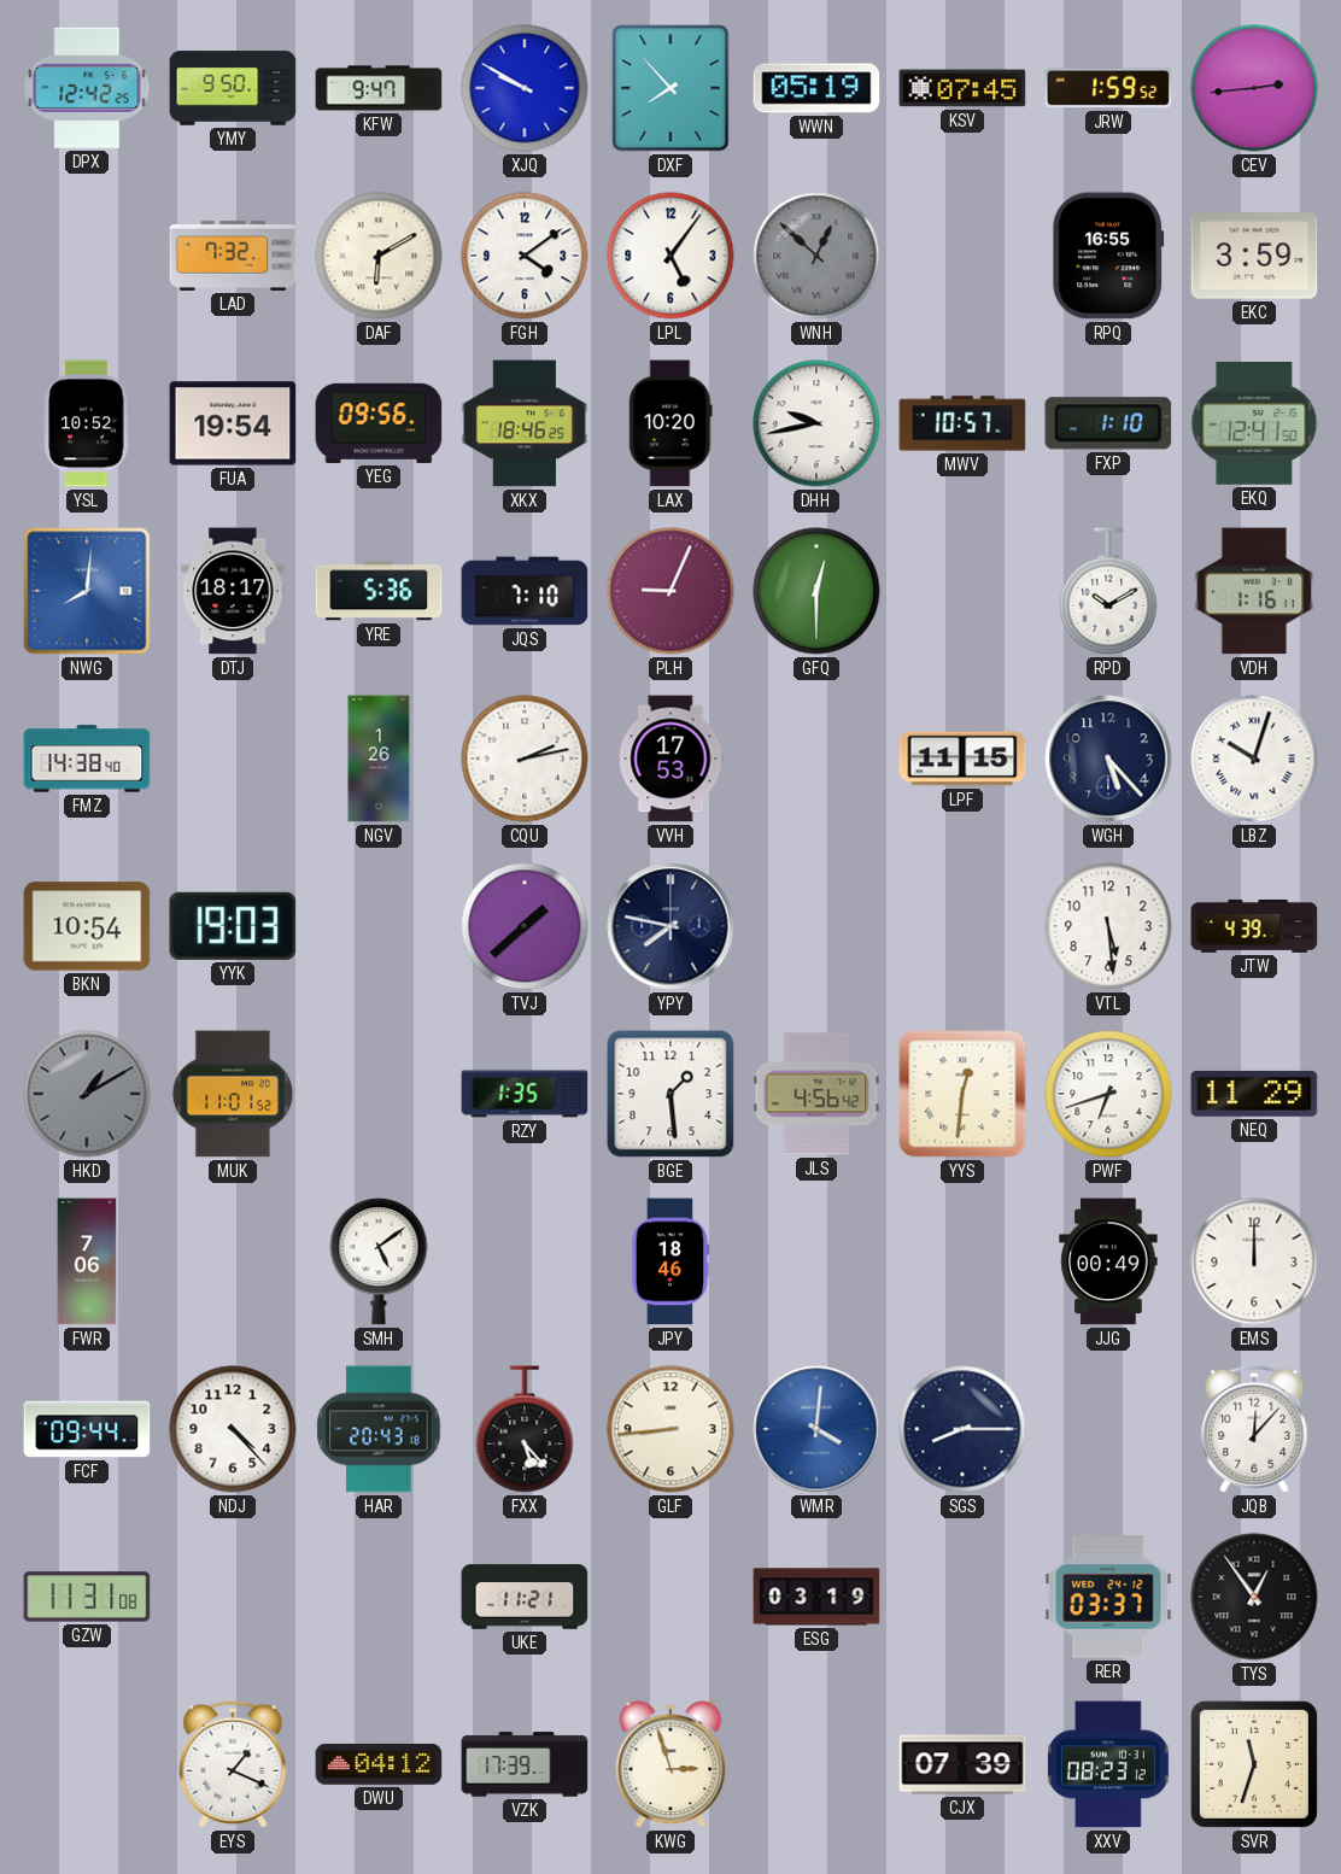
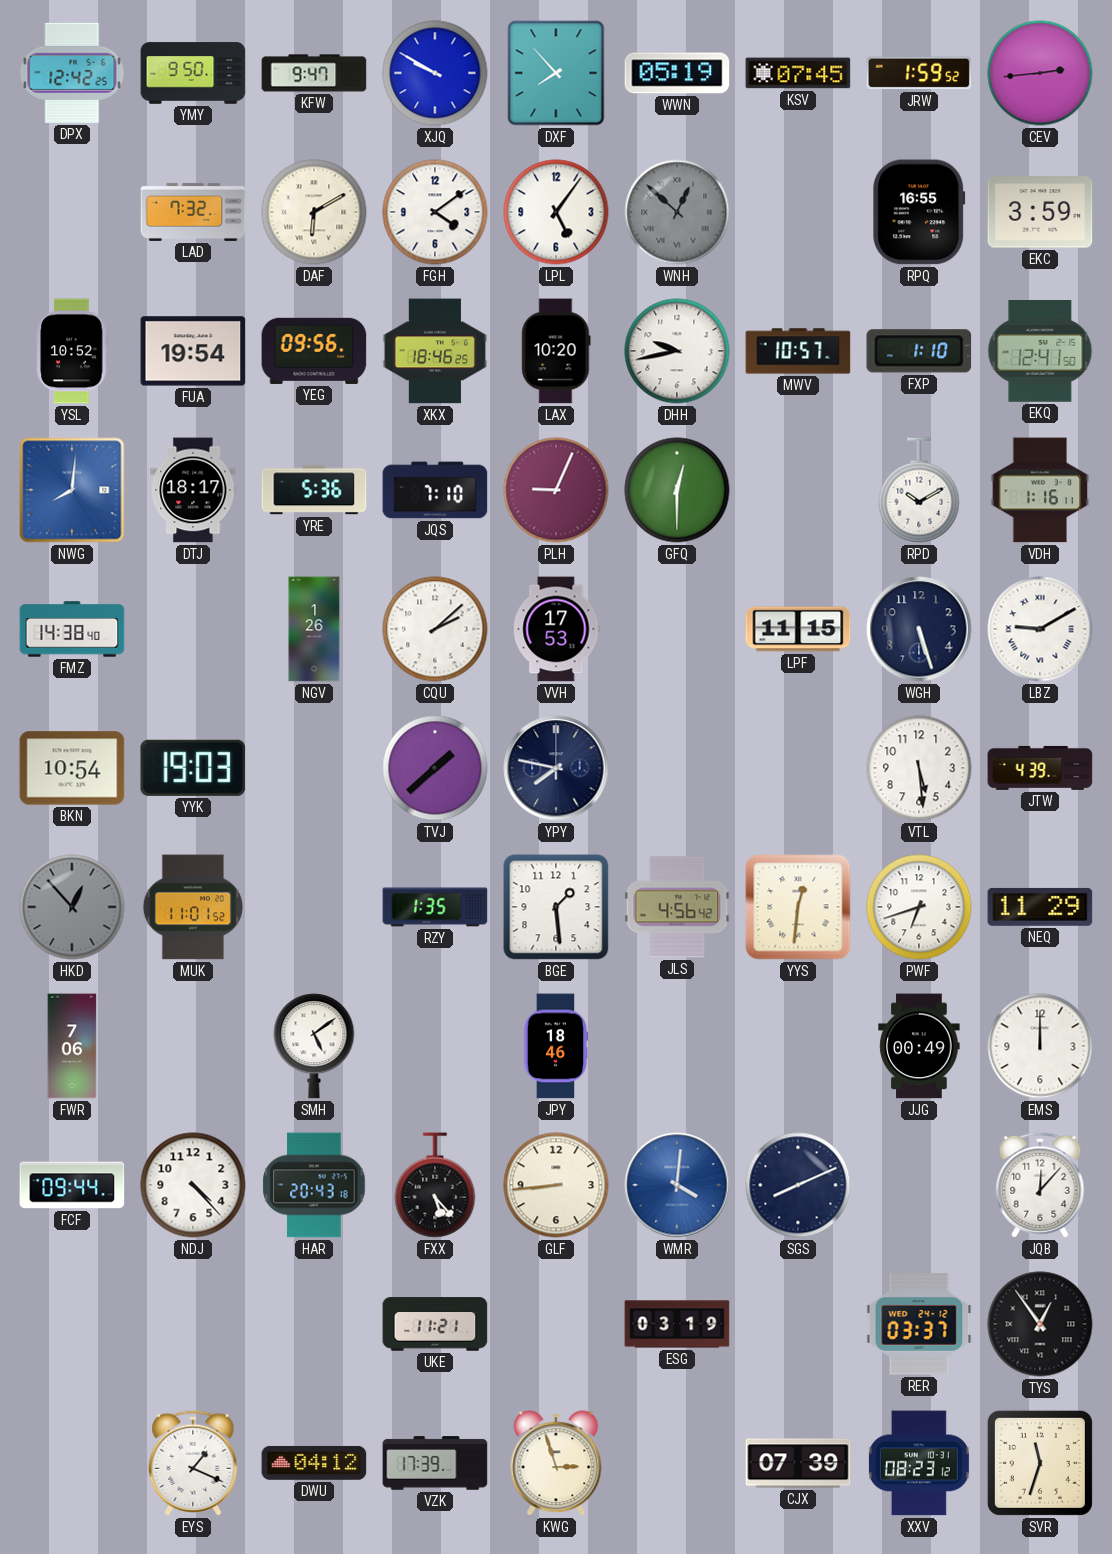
CQU: 2:13 -> 2:08
WGH: 5:23 -> 5:27
LBZ: 10:03 -> 9:10
HKD: 1:10 -> 12:53
SGS: 8:15 -> 8:11
GZW: 11:31 -> none
